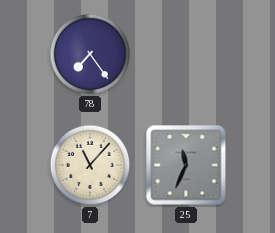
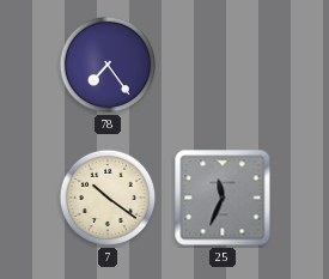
7: 11:07 -> 10:21
